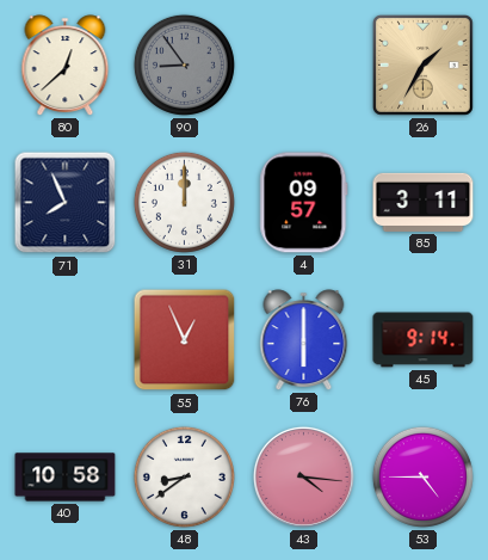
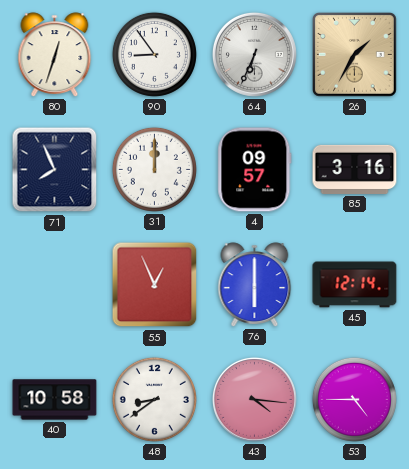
80: 12:38 -> 12:33
90 dial: grey -> white
64: none -> 6:34
85: 3:11 -> 3:16
45: 9:14 -> 12:14
